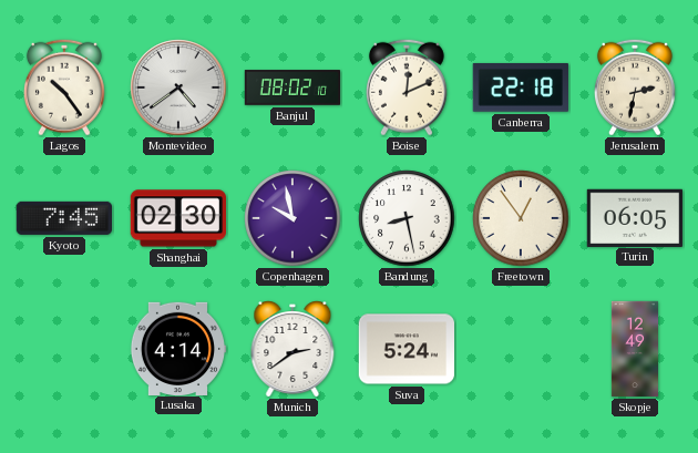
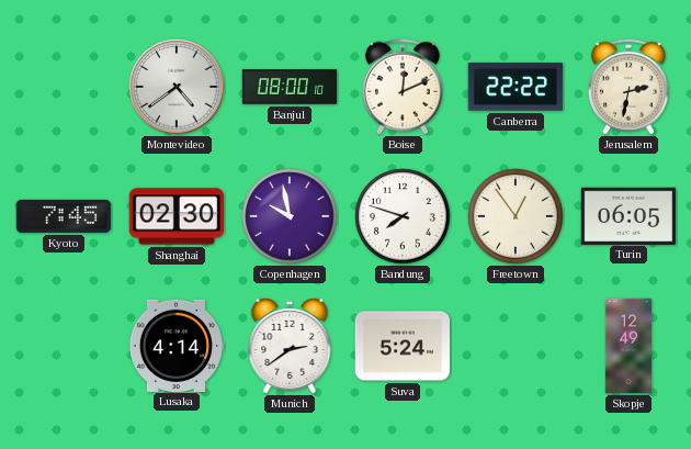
Lagos: 10:24 -> none
Banjul: 08:02 -> 08:00
Canberra: 22:18 -> 22:22
Bandung: 8:28 -> 7:48
